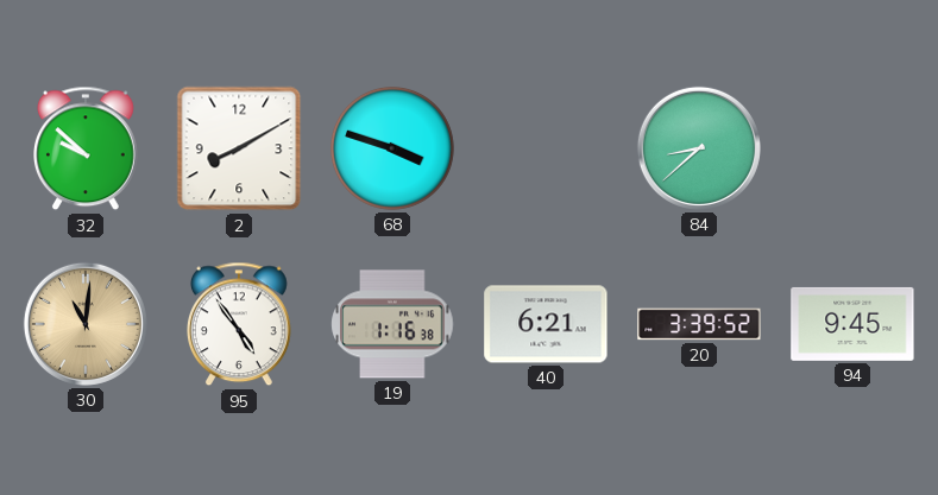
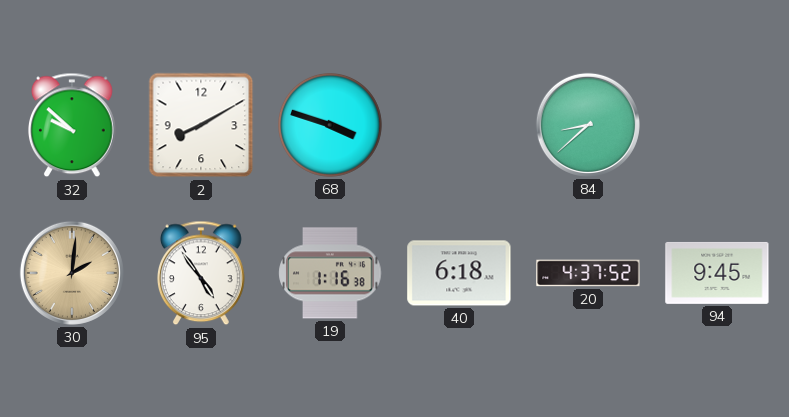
30: 11:01 -> 2:01
40: 6:21 -> 6:18
20: 3:39 -> 4:37
